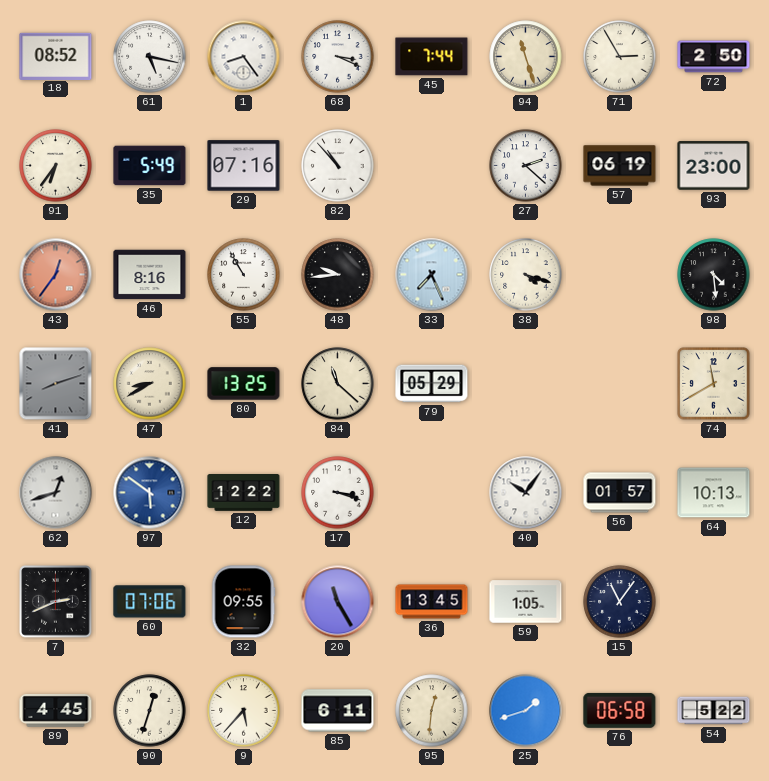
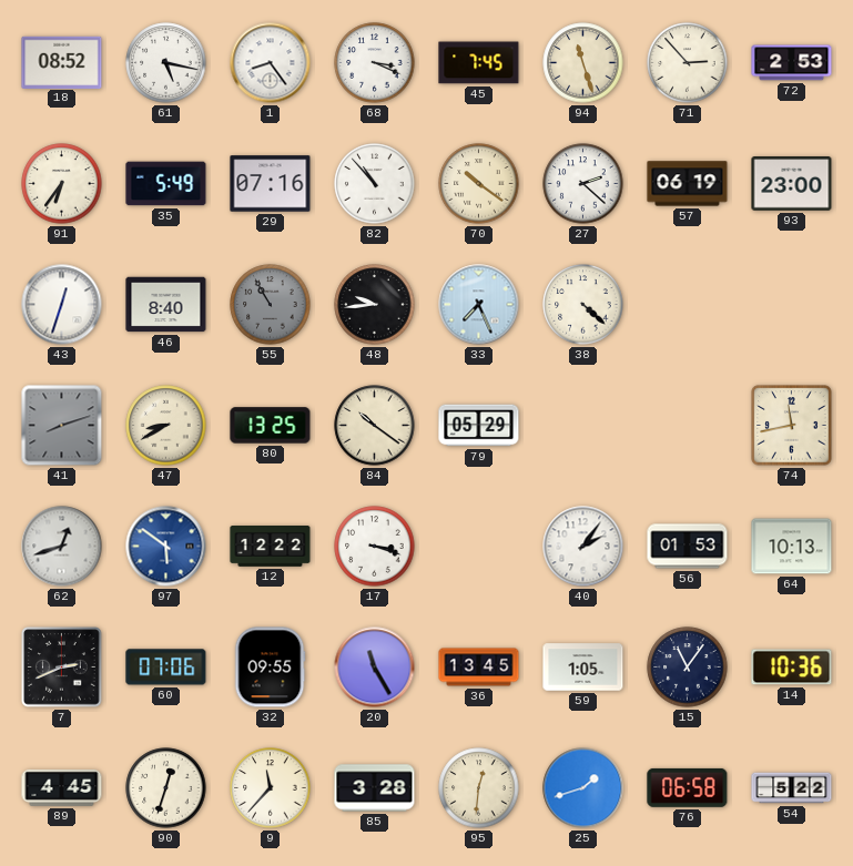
45: 7:44 -> 7:45
71: 2:55 -> 2:53
72: 2:50 -> 2:53
70: none -> 10:21
43: 12:36 -> 12:33
43 dial: salmon -> white
46: 8:16 -> 8:40
55 dial: white -> grey
38: 4:18 -> 4:22
98: 4:29 -> none
84: 11:22 -> 10:21
74: 11:40 -> 11:43
40: 10:06 -> 2:06
56: 01:57 -> 01:53
14: none -> 10:36
9: 5:37 -> 11:37
85: 6:11 -> 3:28
